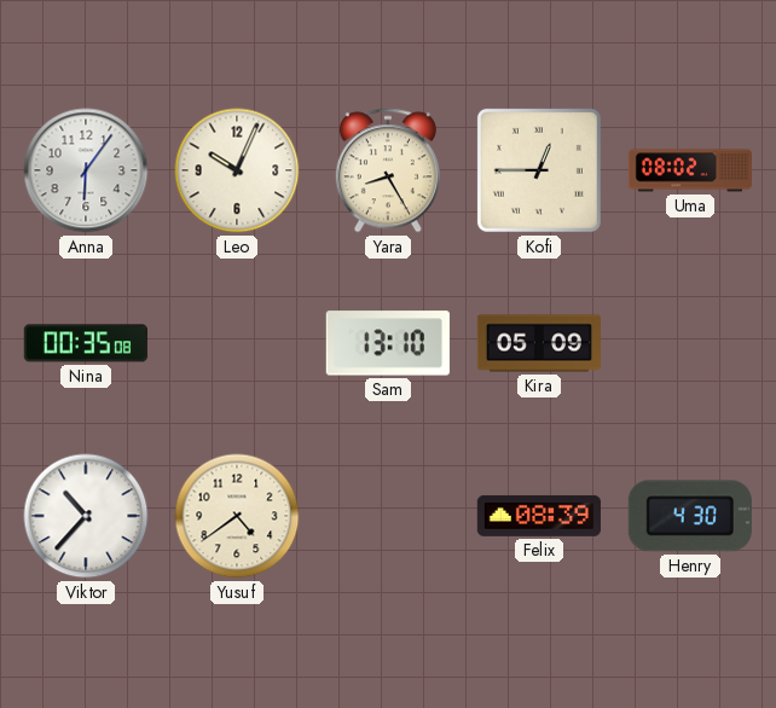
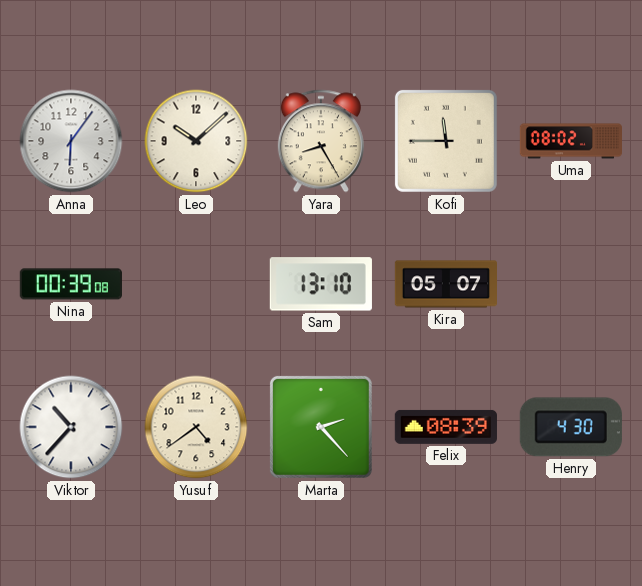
Leo: 10:04 -> 10:08
Kofi: 12:45 -> 11:45
Nina: 00:35 -> 00:39
Kira: 05:09 -> 05:07
Marta: none -> 2:23
